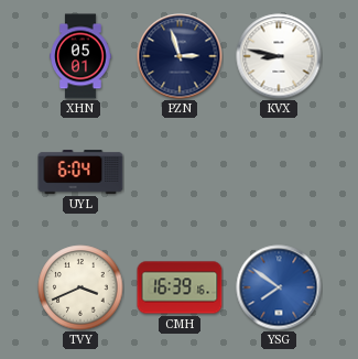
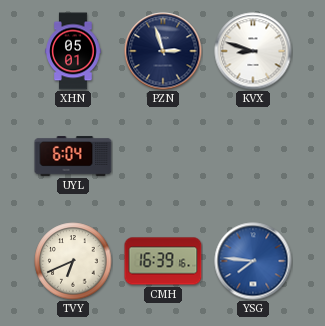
KVX: 8:47 -> 8:48
TVY: 3:41 -> 6:41
YSG: 7:51 -> 7:46
